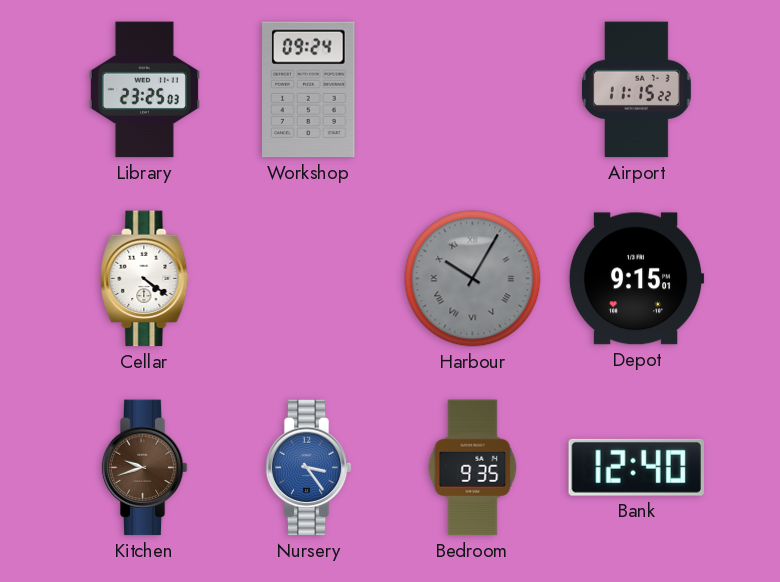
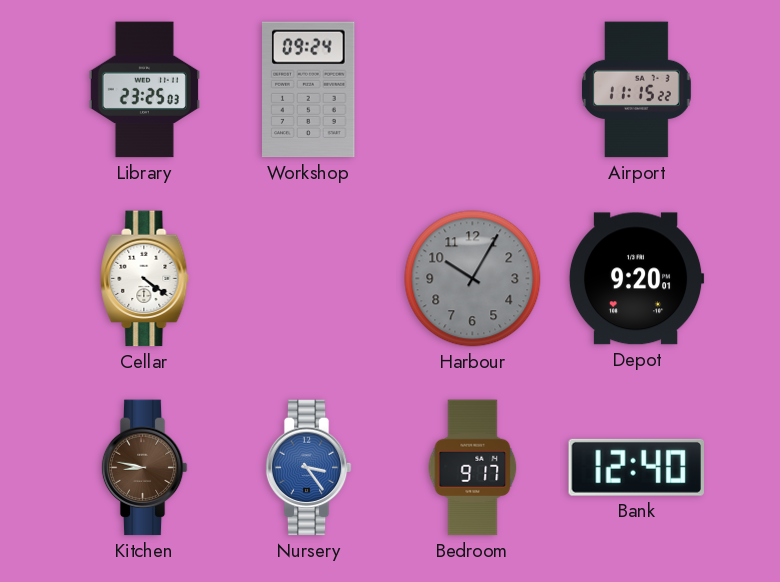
Harbour numerals: Roman -> Arabic
Depot: 9:15 -> 9:20
Kitchen: 9:42 -> 8:47
Bedroom: 9:35 -> 9:17
